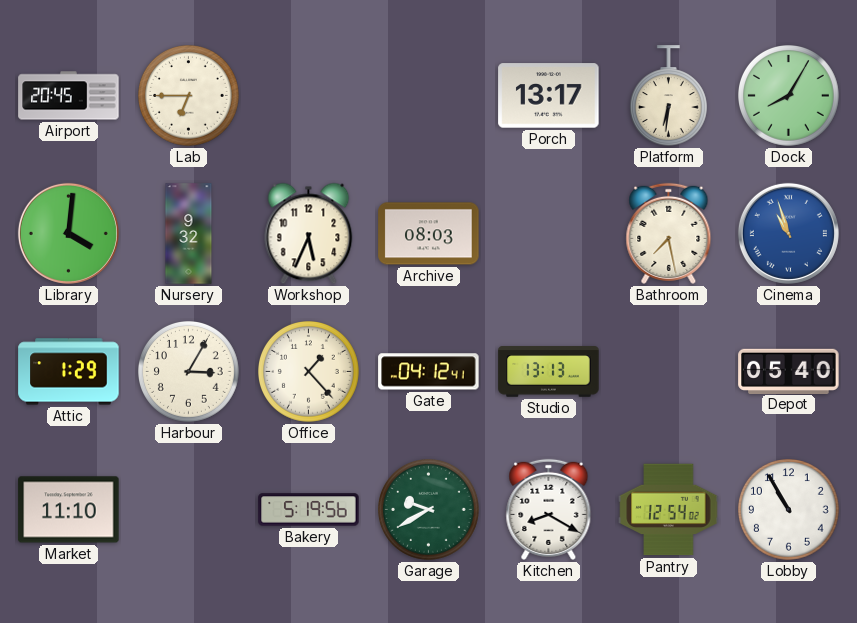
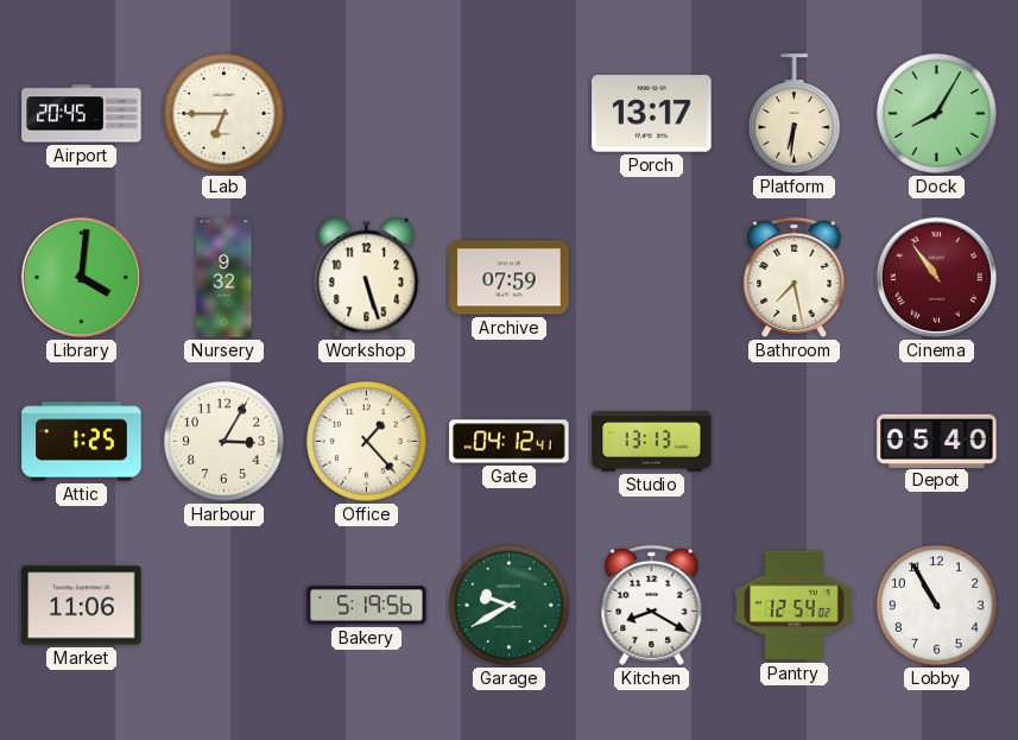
Workshop: 5:34 -> 5:27
Archive: 08:03 -> 07:59
Cinema: 10:57 -> 10:54
Cinema dial: blue -> burgundy
Attic: 1:29 -> 1:25
Market: 11:10 -> 11:06
